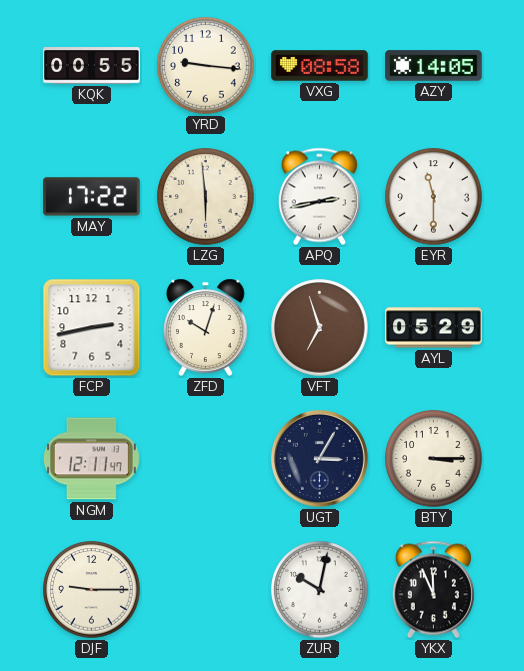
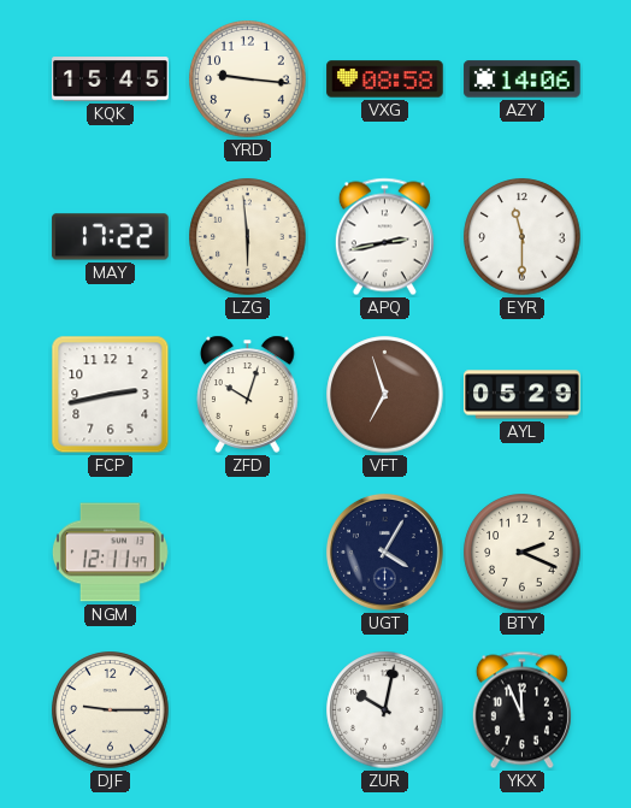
KQK: 00:55 -> 15:45
AZY: 14:05 -> 14:06
UGT: 3:05 -> 4:05
BTY: 3:15 -> 2:19
